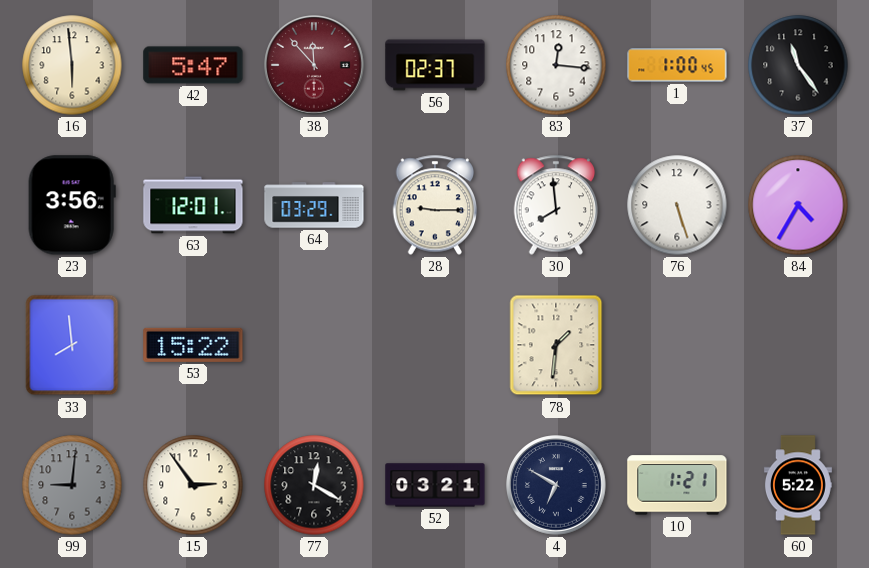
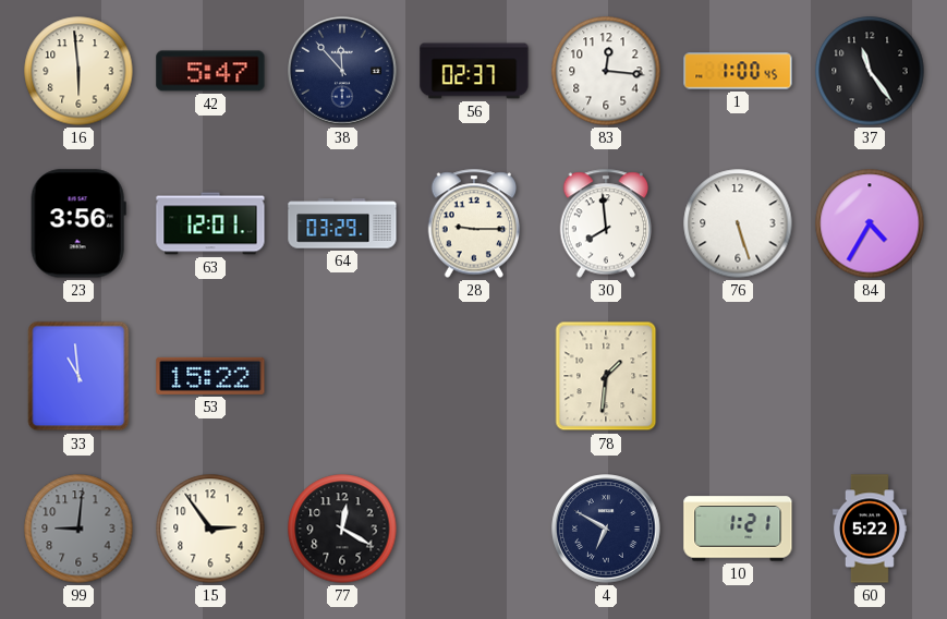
38 dial: burgundy -> navy
33: 7:59 -> 10:59
52: 03:21 -> none
